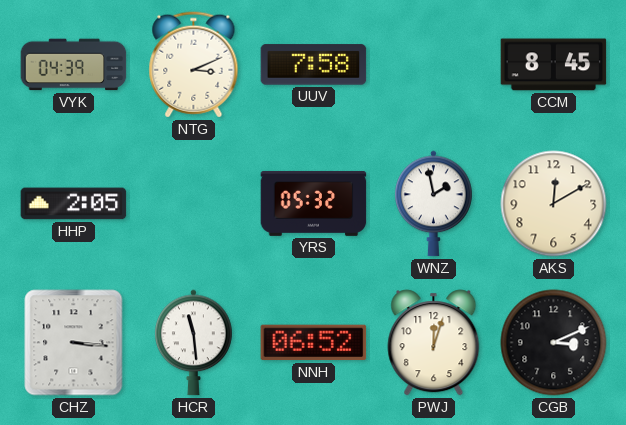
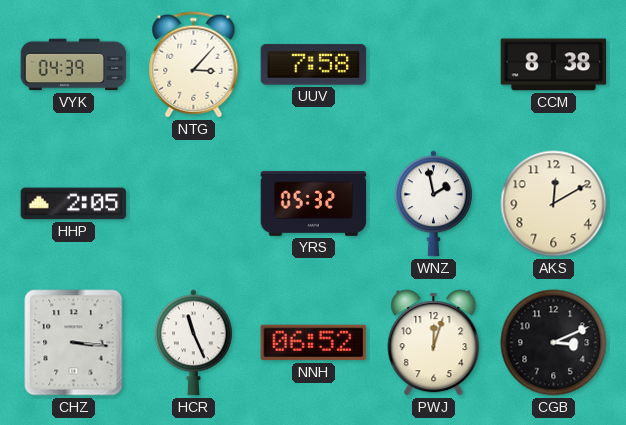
NTG: 3:11 -> 3:07
CCM: 8:45 -> 8:38
HCR: 11:29 -> 11:26
